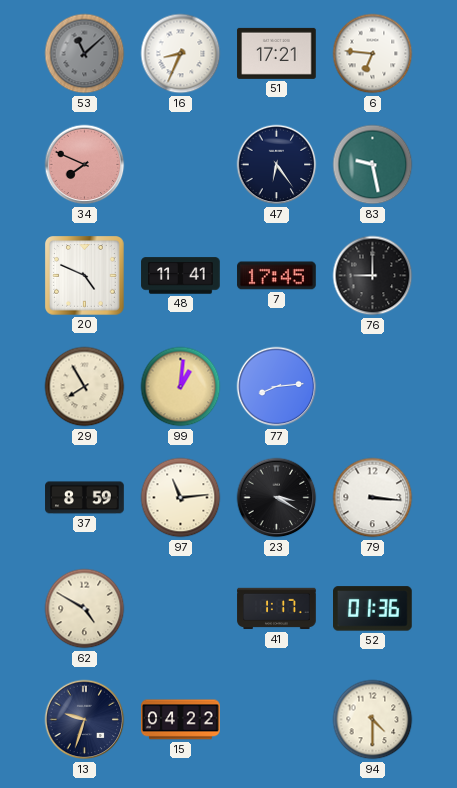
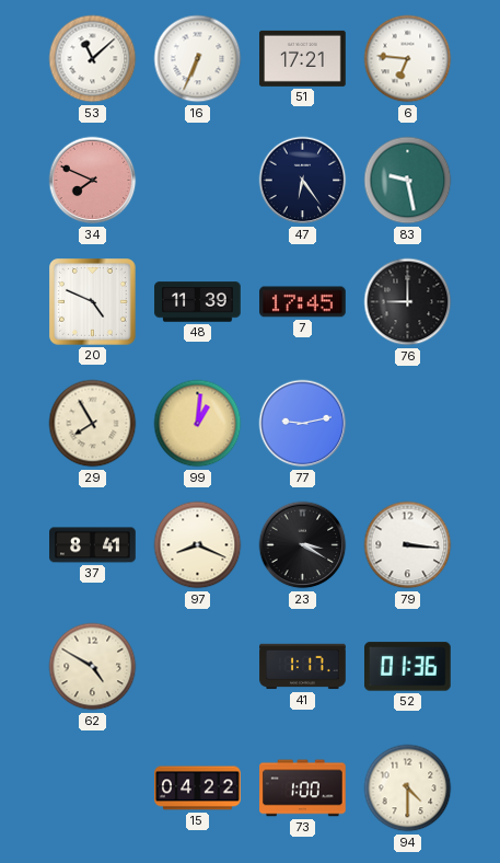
53 dial: grey -> white
16: 8:34 -> 6:34
48: 11:41 -> 11:39
77: 8:14 -> 9:13
37: 8:59 -> 8:41
97: 11:14 -> 8:19
13: 9:33 -> none
73: none -> 1:00
